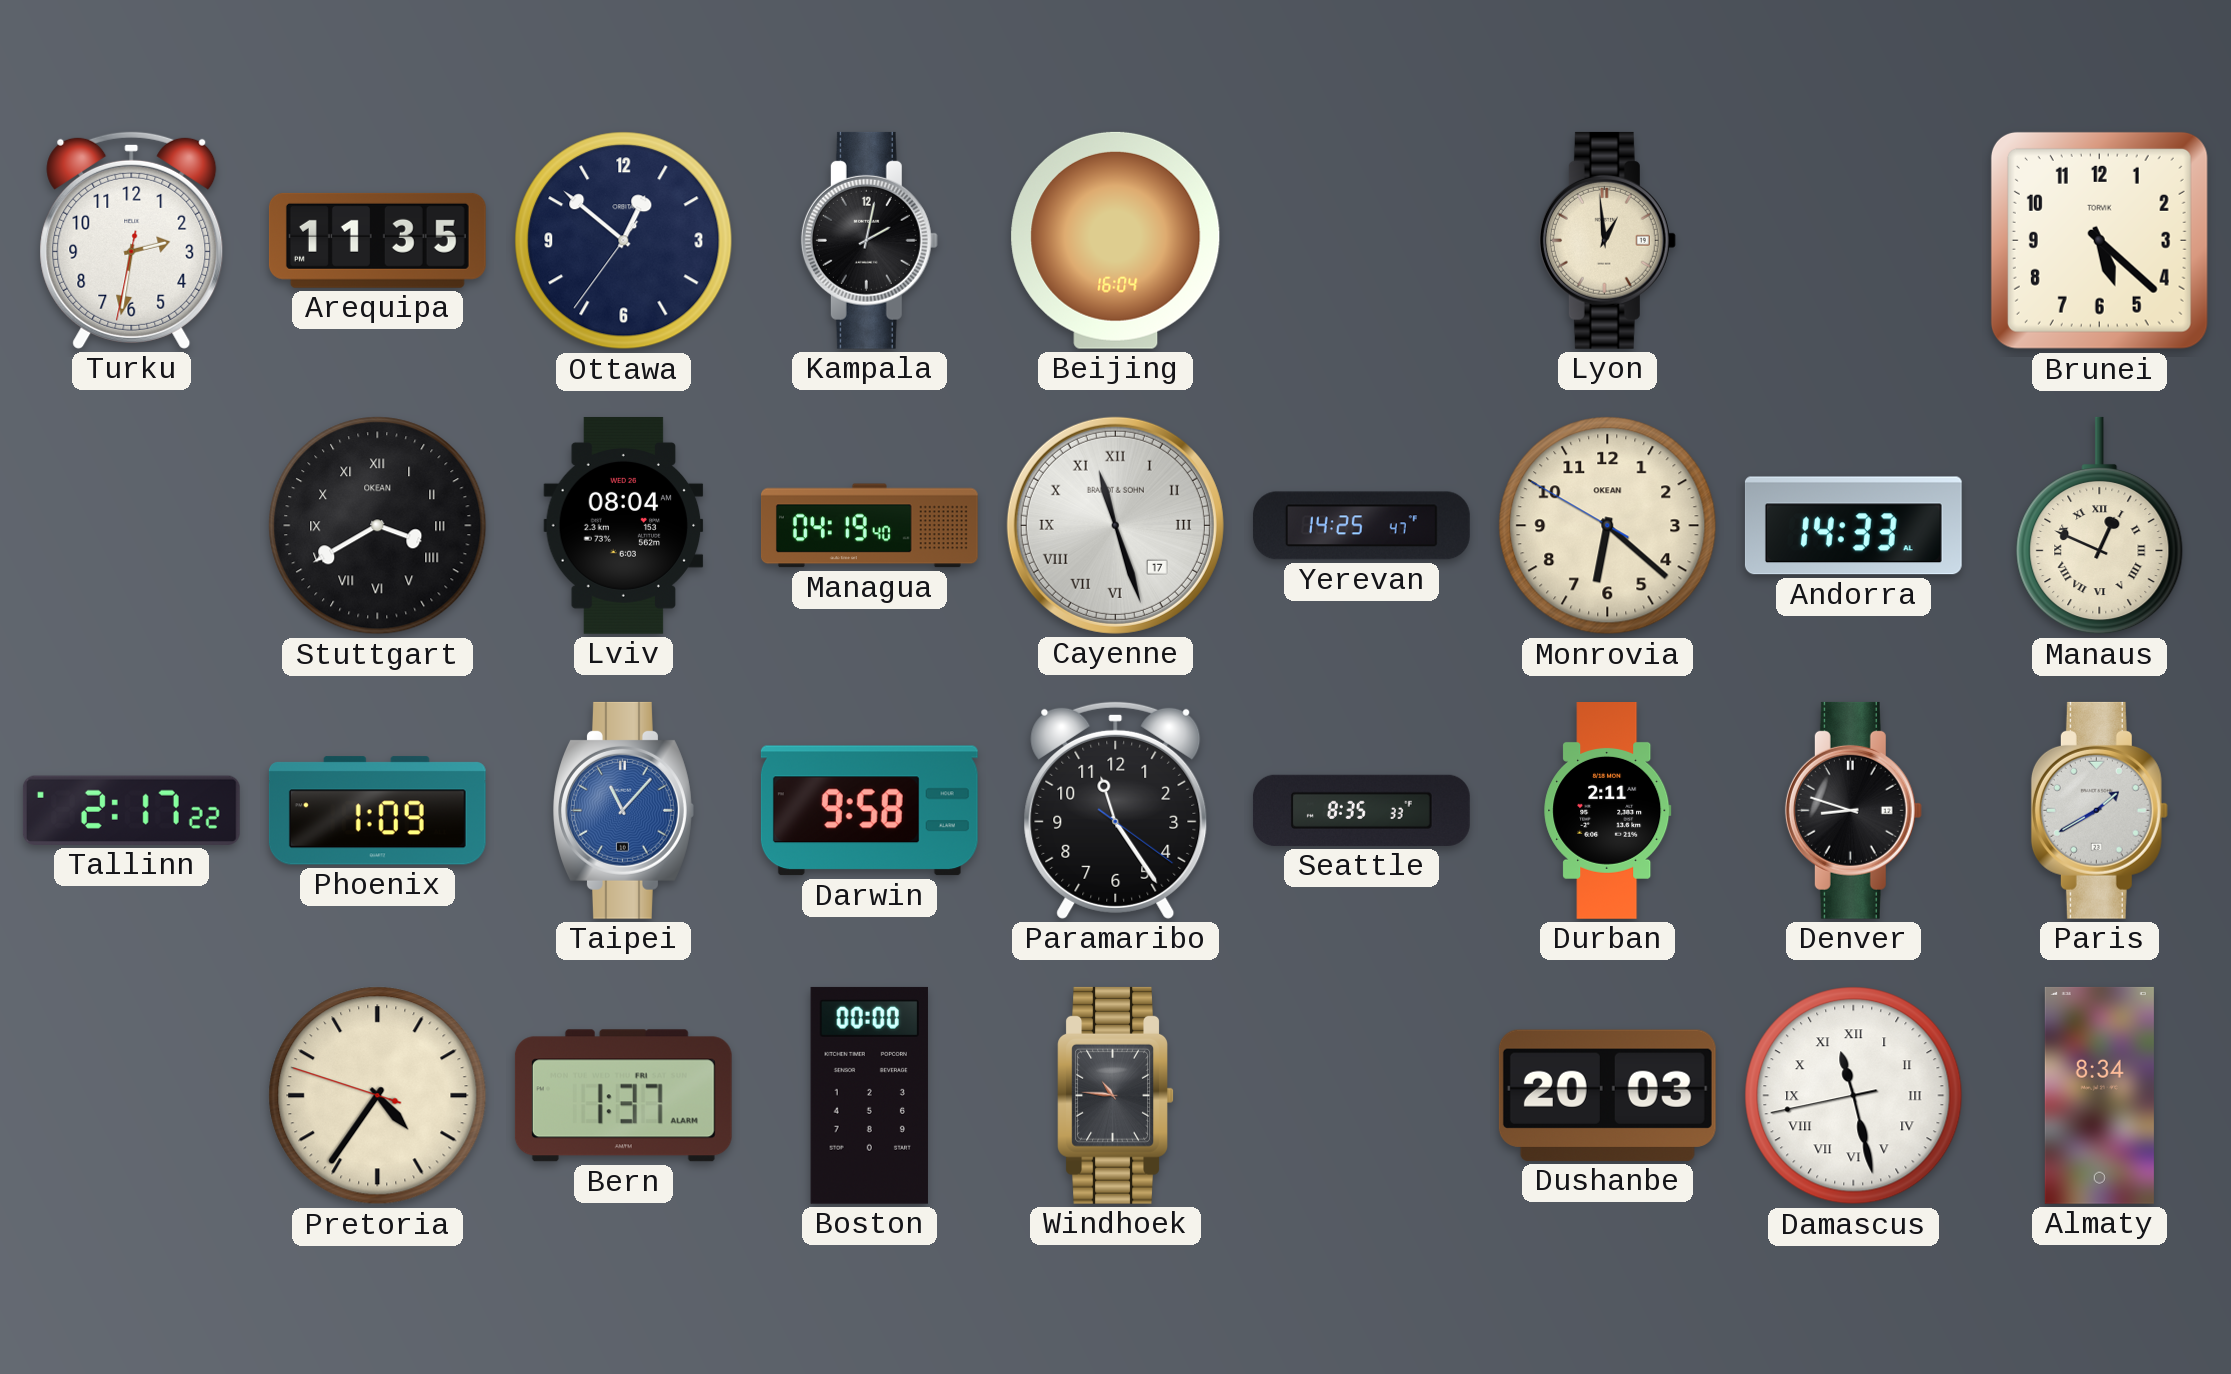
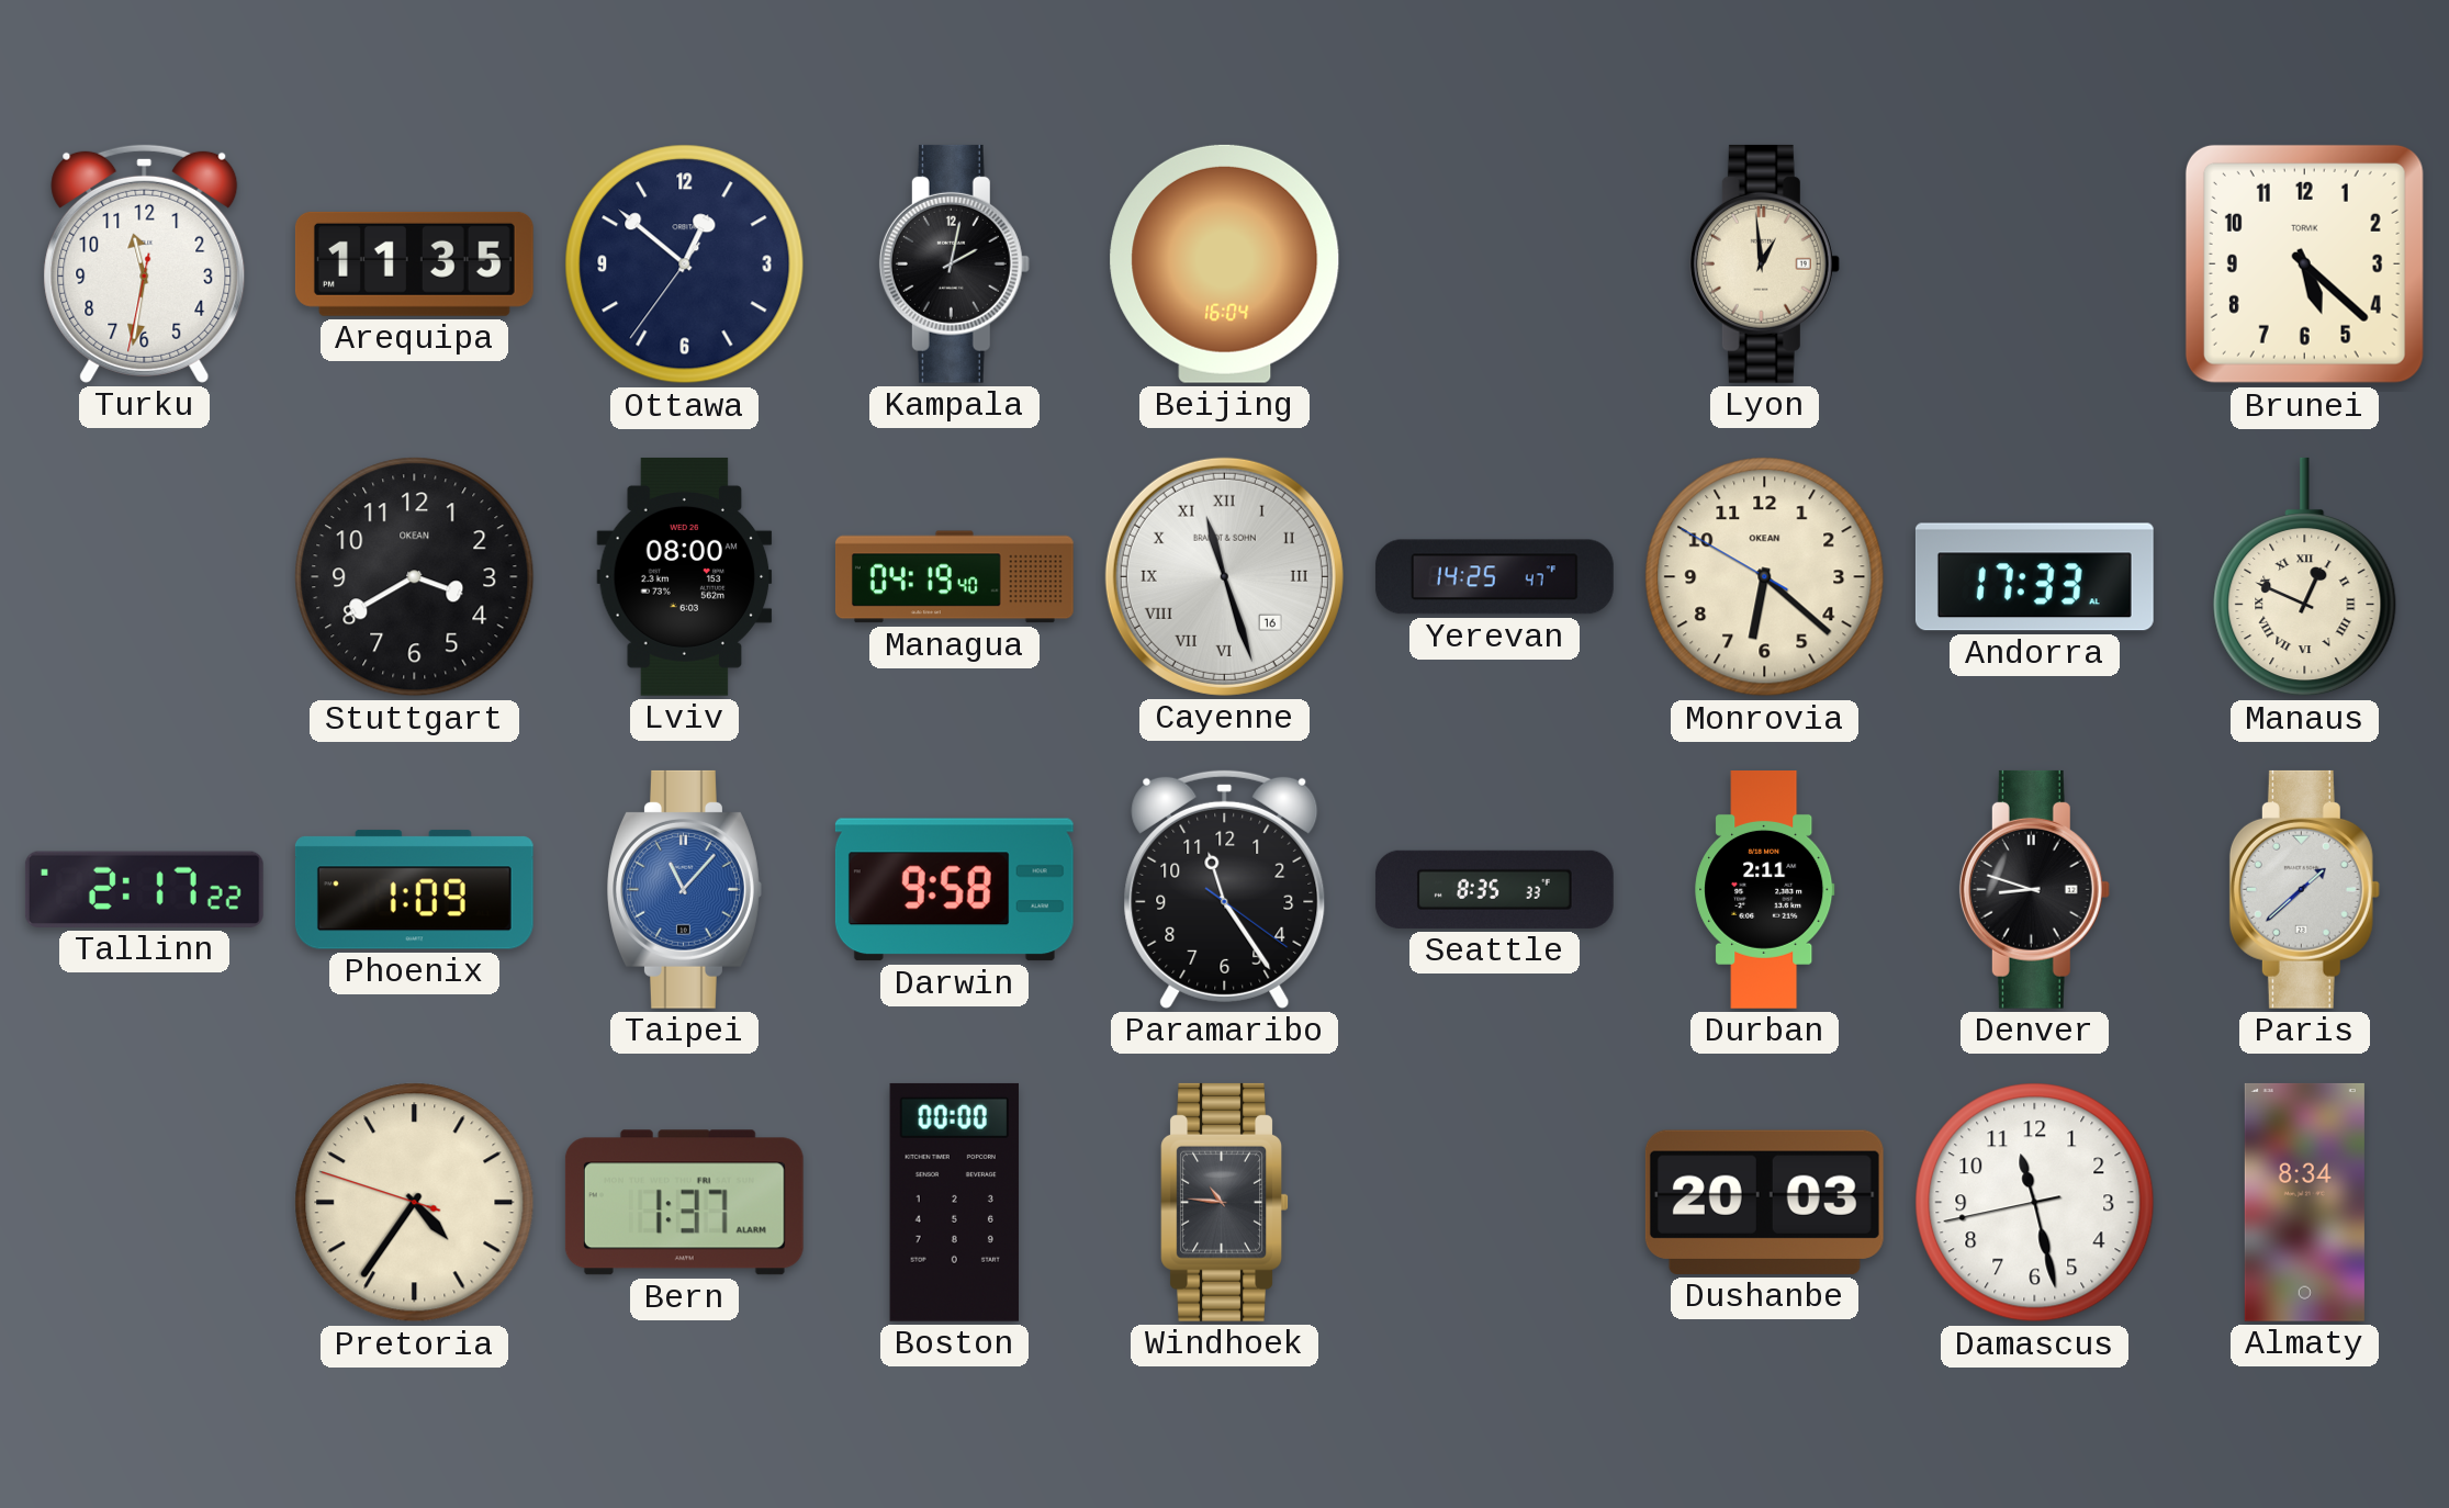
Turku: 2:31 -> 11:31
Stuttgart numerals: Roman -> Arabic
Lviv: 08:04 -> 08:00
Cayenne date: 17 -> 16
Andorra: 14:33 -> 17:33
Paris: 1:40 -> 1:38
Damascus numerals: Roman -> Arabic
